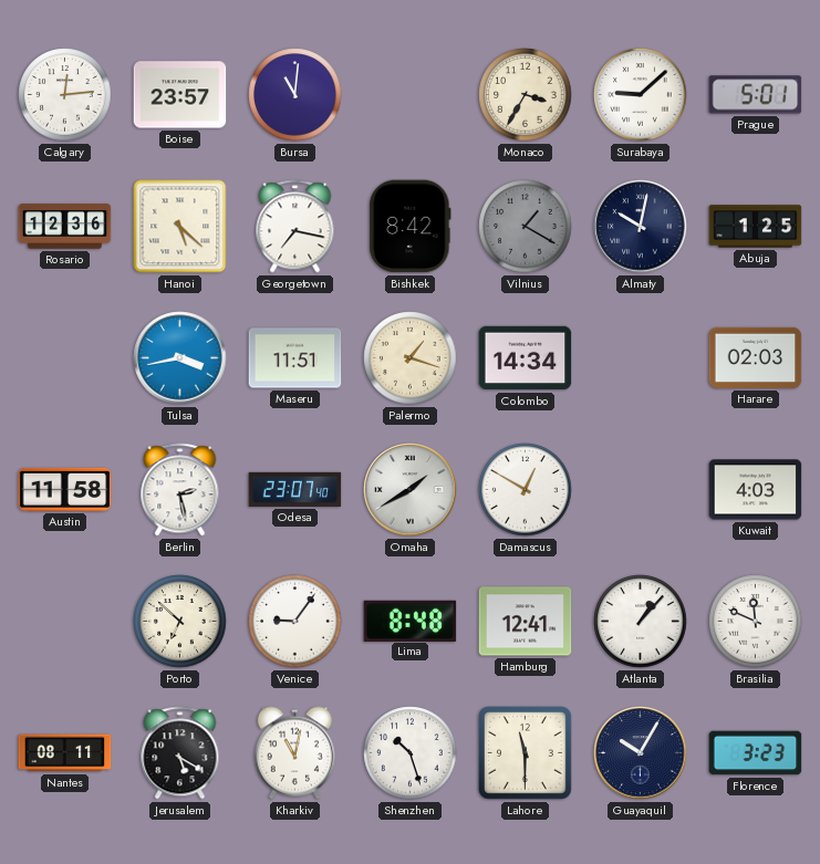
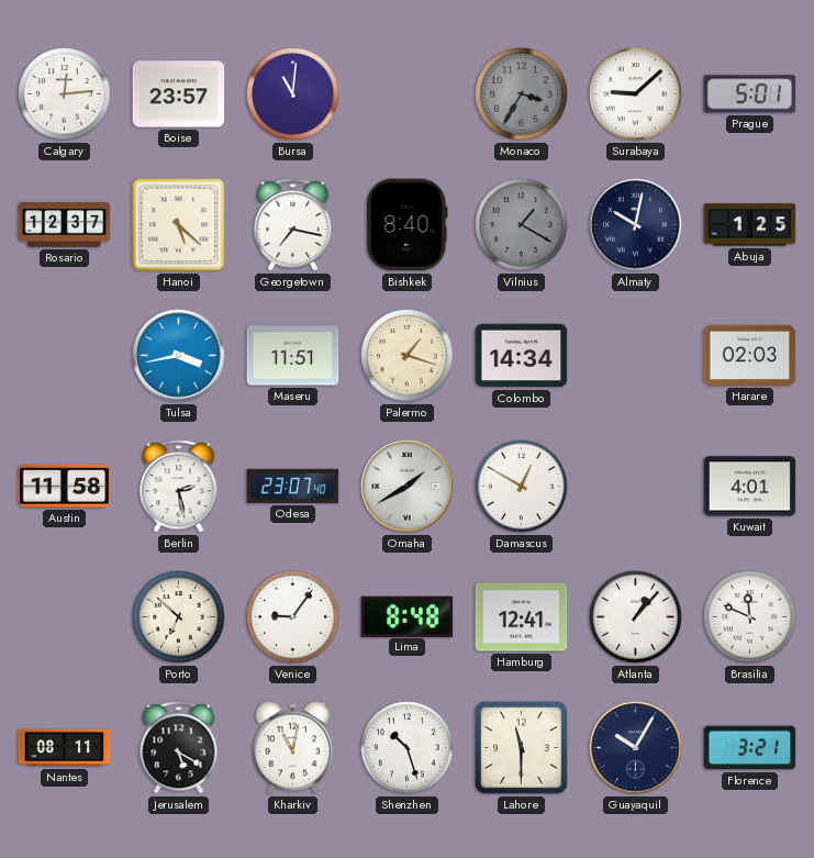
Monaco dial: cream -> grey
Rosario: 12:36 -> 12:37
Bishkek: 8:42 -> 8:40
Kuwait: 4:03 -> 4:01
Florence: 3:23 -> 3:21
